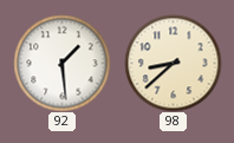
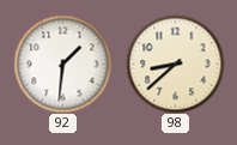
92: 1:29 -> 1:31
